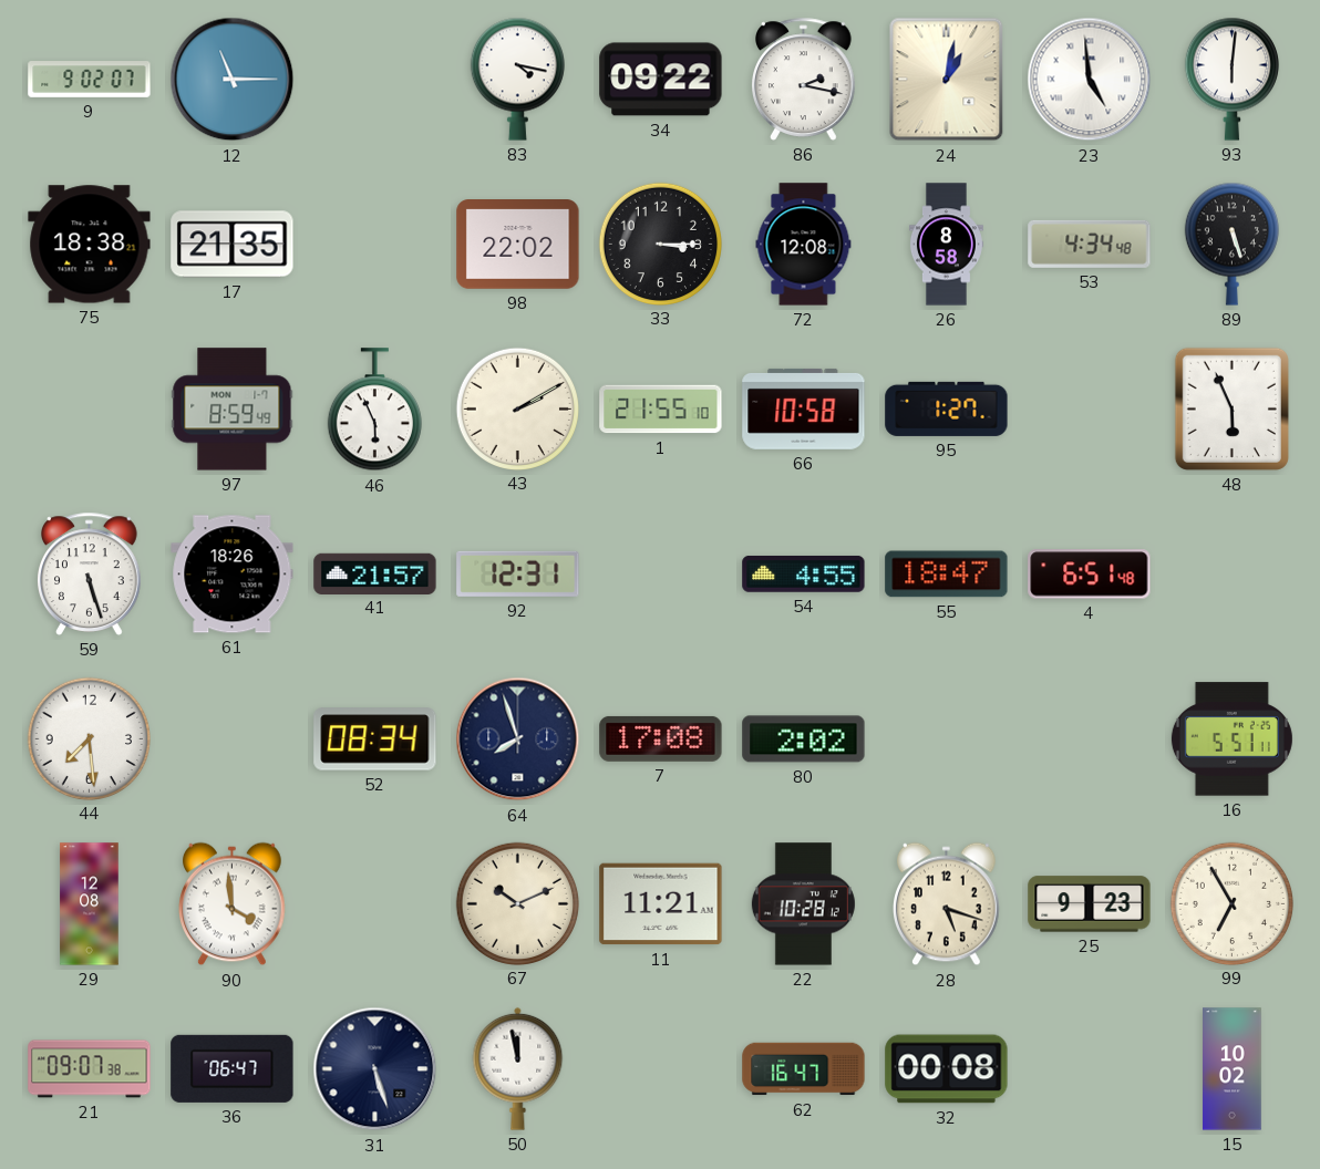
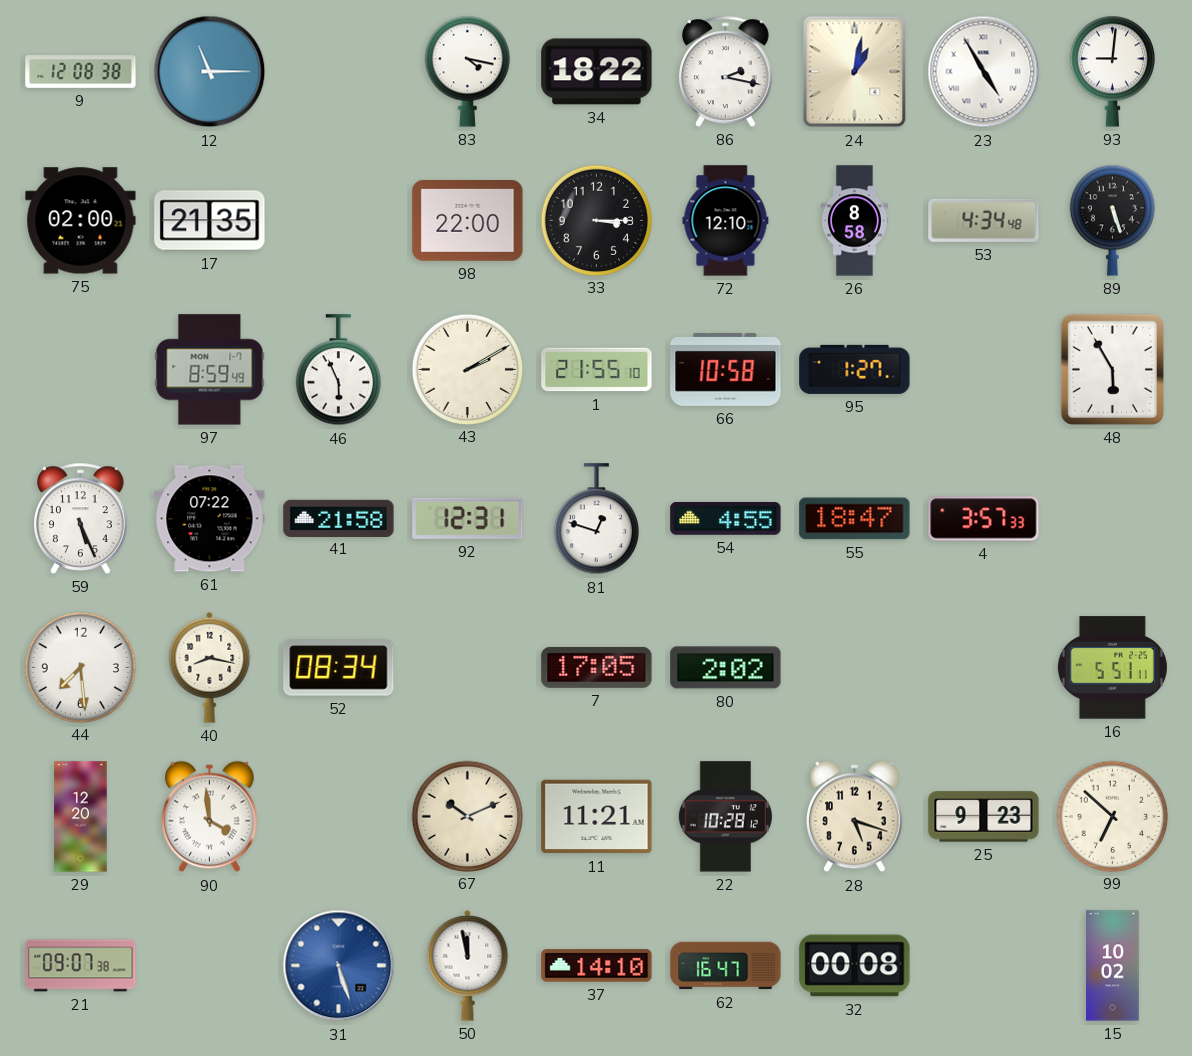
9: 9:02 -> 12:08
34: 09:22 -> 18:22
23: 4:59 -> 4:55
93: 6:01 -> 9:01
75: 18:38 -> 02:00
98: 22:02 -> 22:00
72: 12:08 -> 12:10
48: 5:56 -> 5:55
59: 5:27 -> 5:26
61: 18:26 -> 07:22
41: 21:57 -> 21:58
81: none -> 12:48
4: 6:51 -> 3:57
40: none -> 8:17
64: 7:57 -> none
7: 17:08 -> 17:05
29: 12:08 -> 12:20
99: 6:55 -> 6:52
36: 06:47 -> none
31 dial: navy -> blue
37: none -> 14:10
